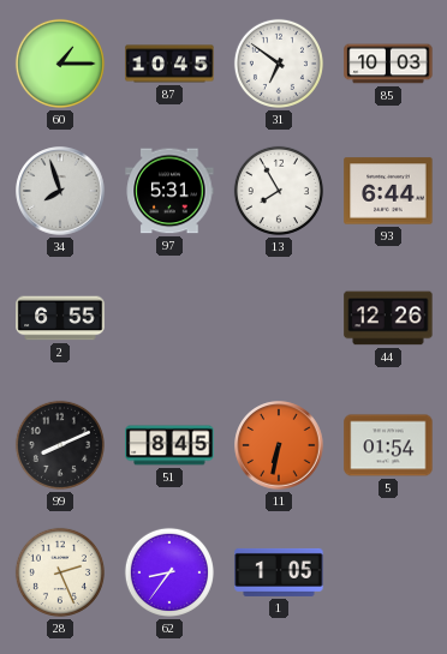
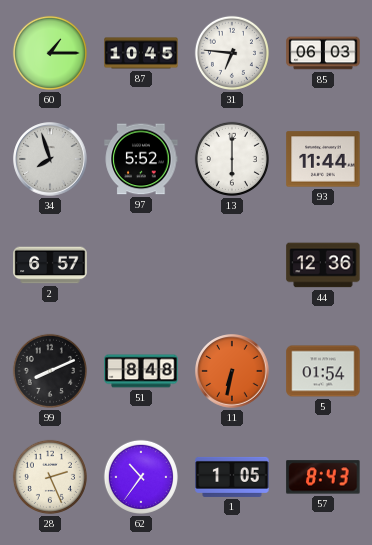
31: 6:51 -> 6:46
85: 10:03 -> 06:03
97: 5:31 -> 5:52
13: 7:55 -> 6:00
93: 6:44 -> 11:44
2: 6:55 -> 6:57
44: 12:26 -> 12:36
51: 8:45 -> 8:48
62: 8:36 -> 10:36
57: none -> 8:43
